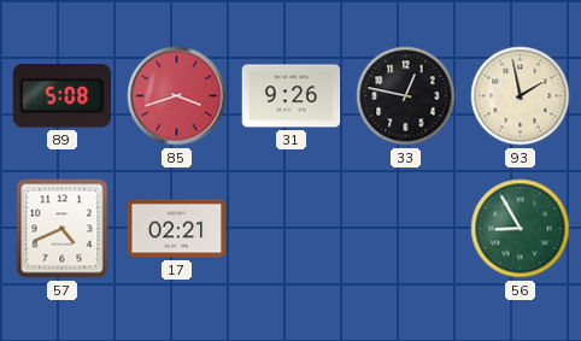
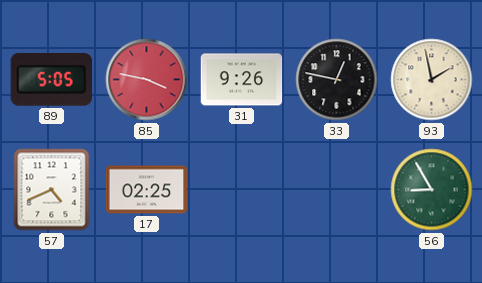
89: 5:08 -> 5:05
85: 3:42 -> 3:47
17: 02:21 -> 02:25
